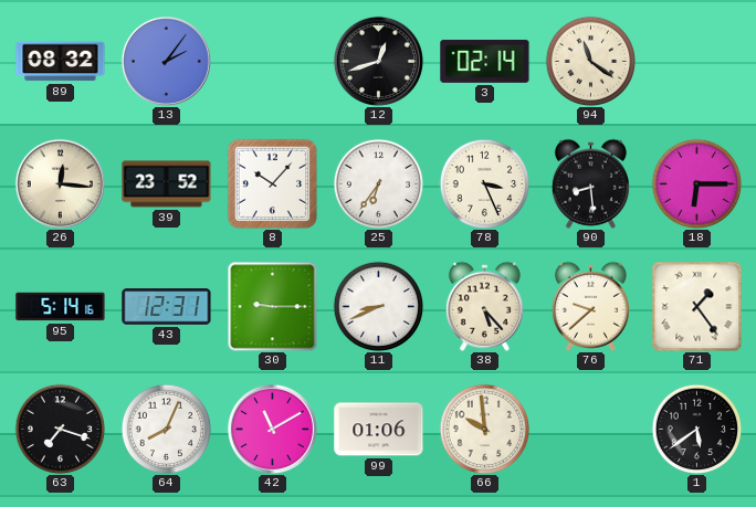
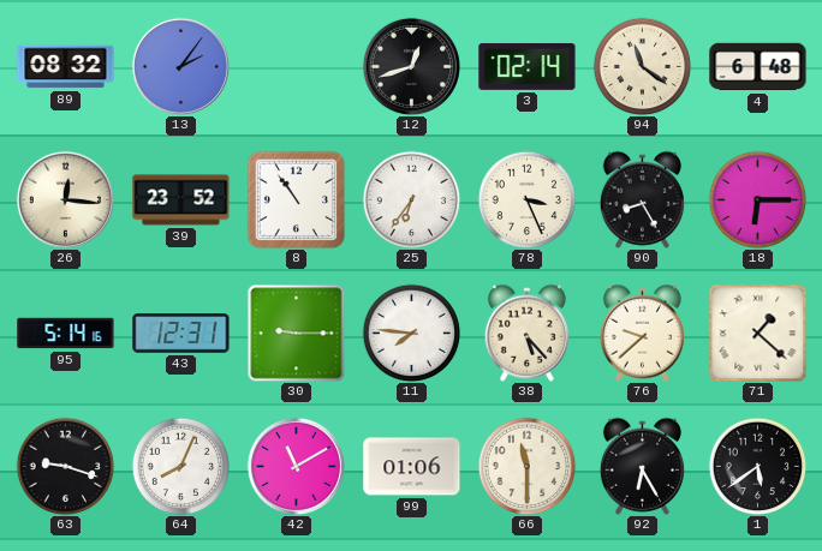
4: none -> 6:48
8: 10:07 -> 10:54
90: 8:29 -> 8:25
11: 8:41 -> 7:46
71: 1:24 -> 1:22
63: 7:18 -> 9:18
66: 9:59 -> 11:30
92: none -> 6:25
